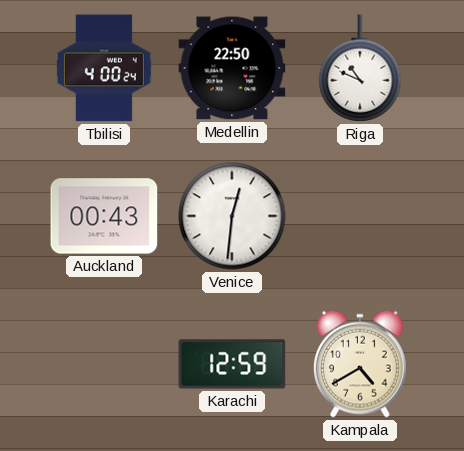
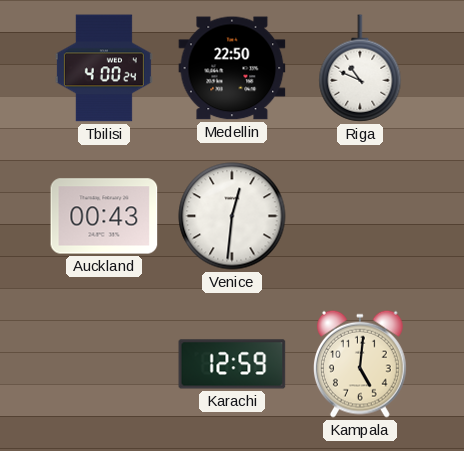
Kampala: 4:40 -> 5:01
